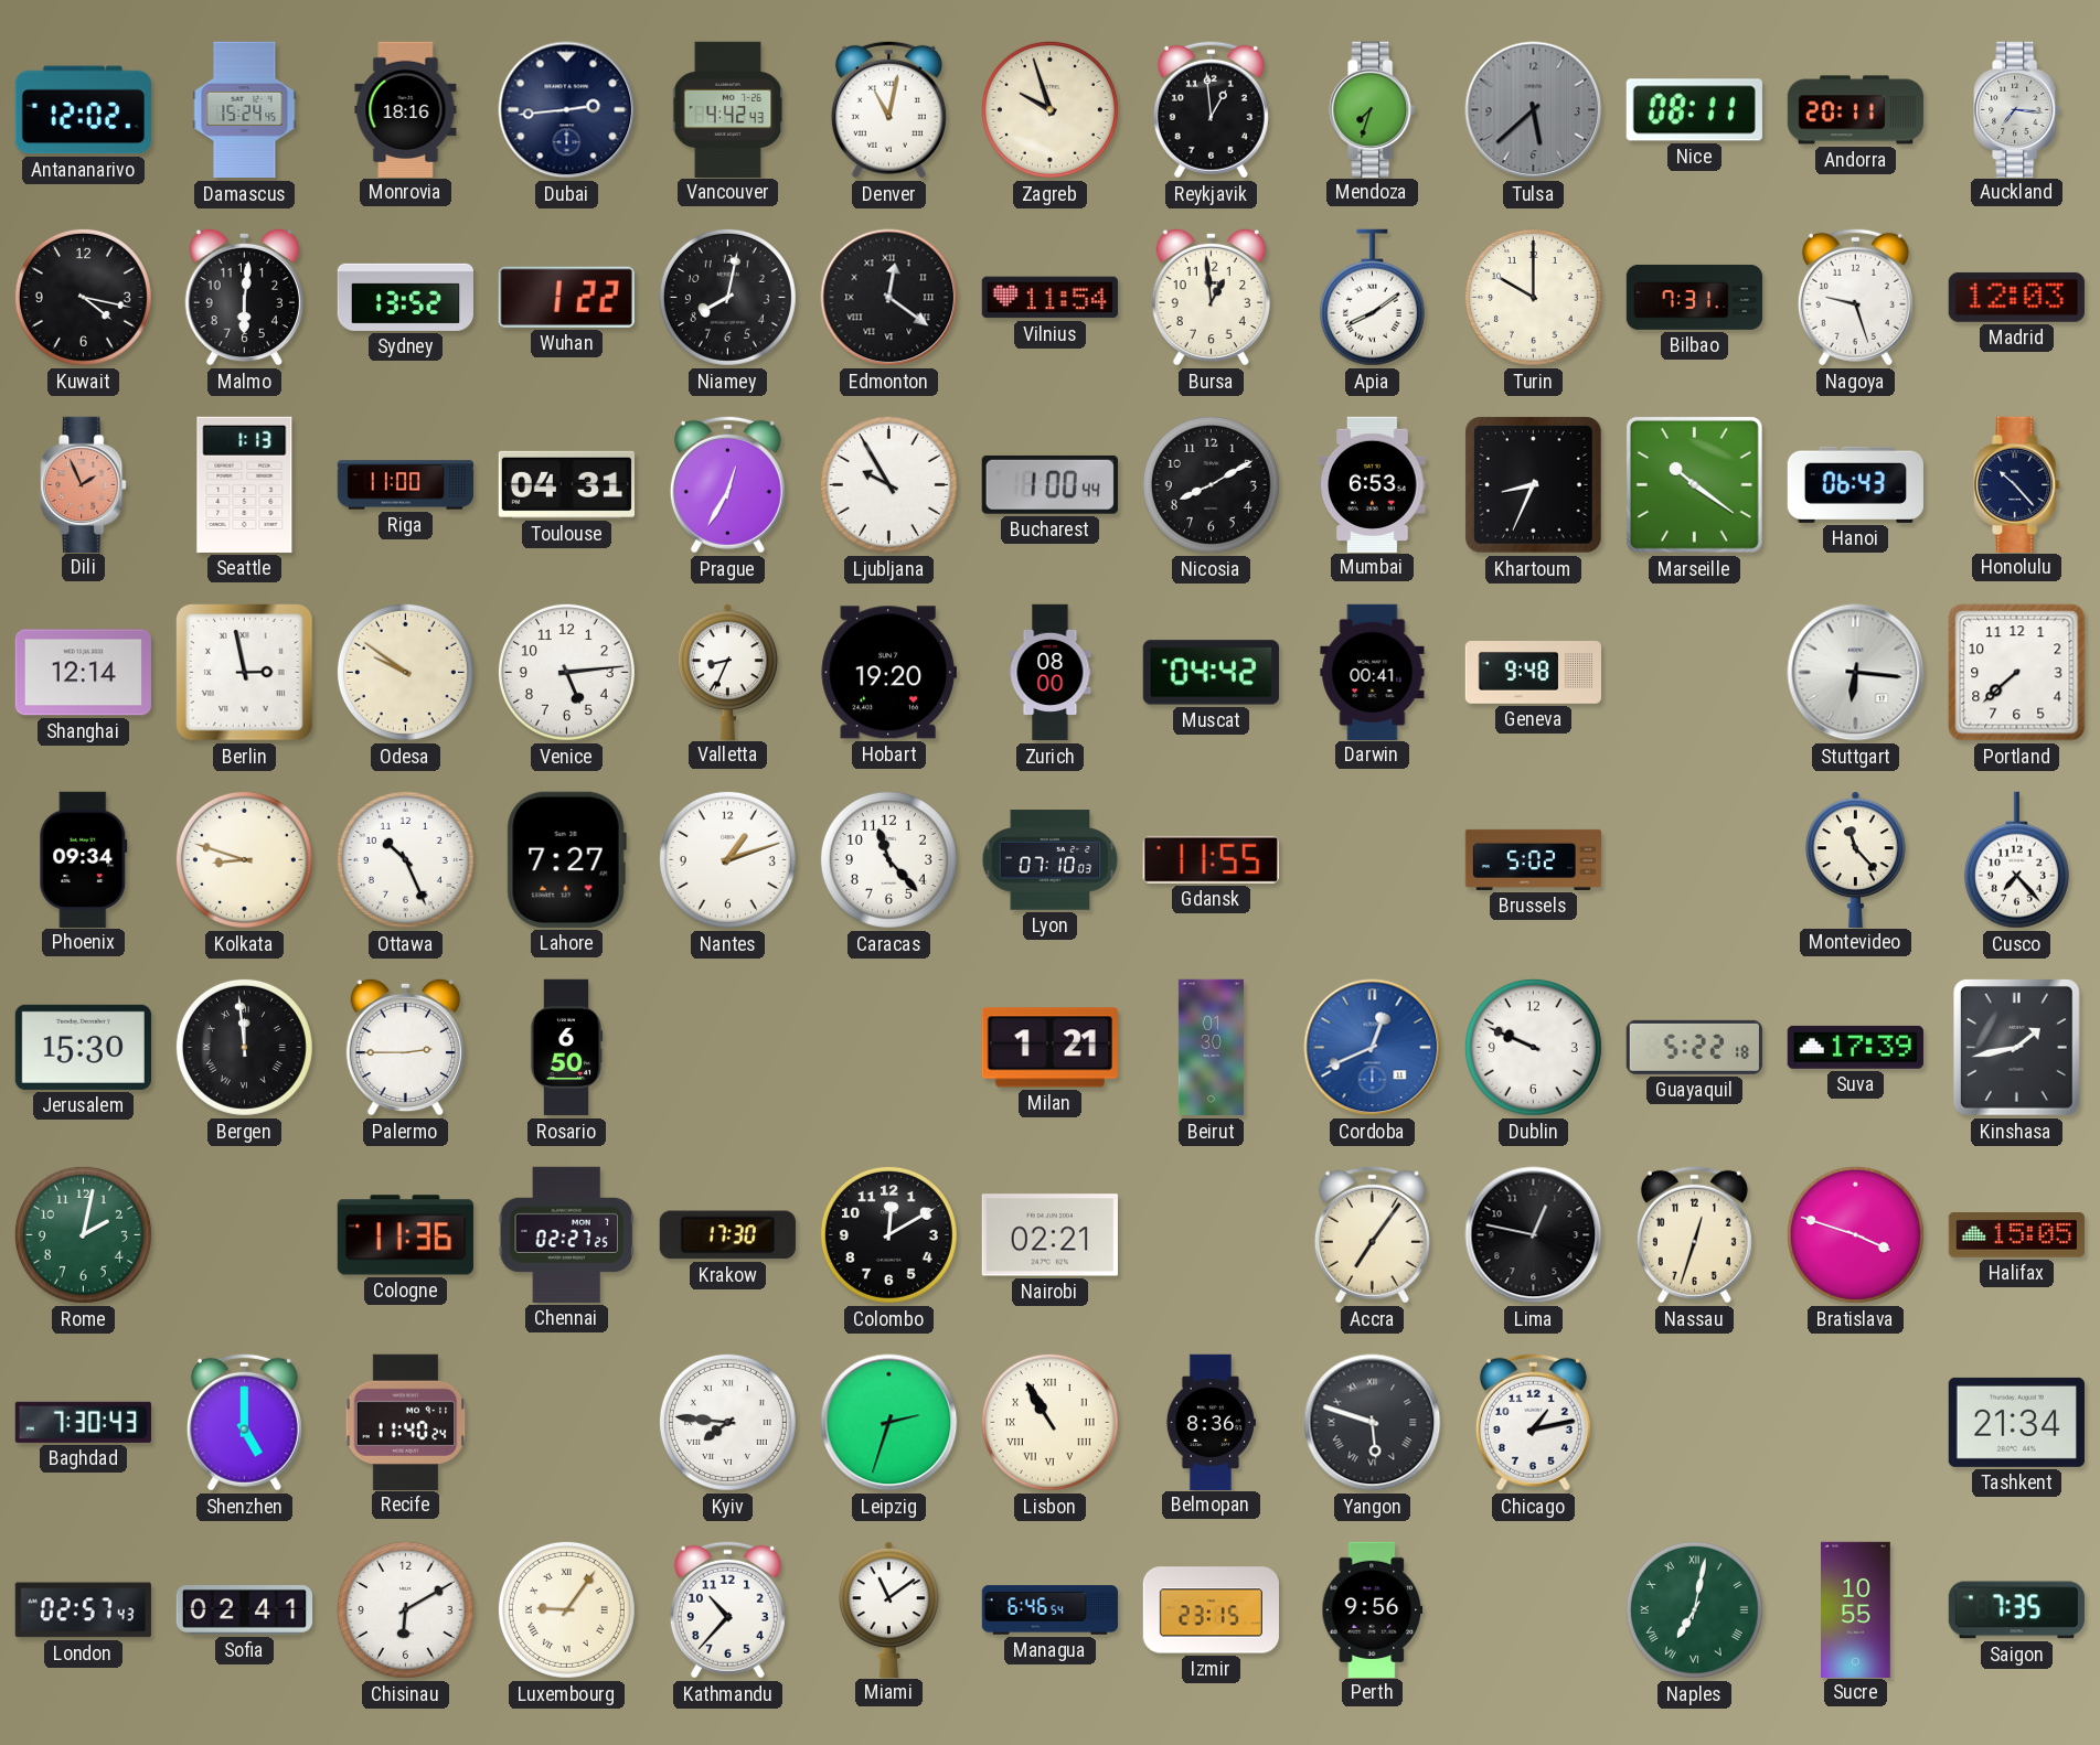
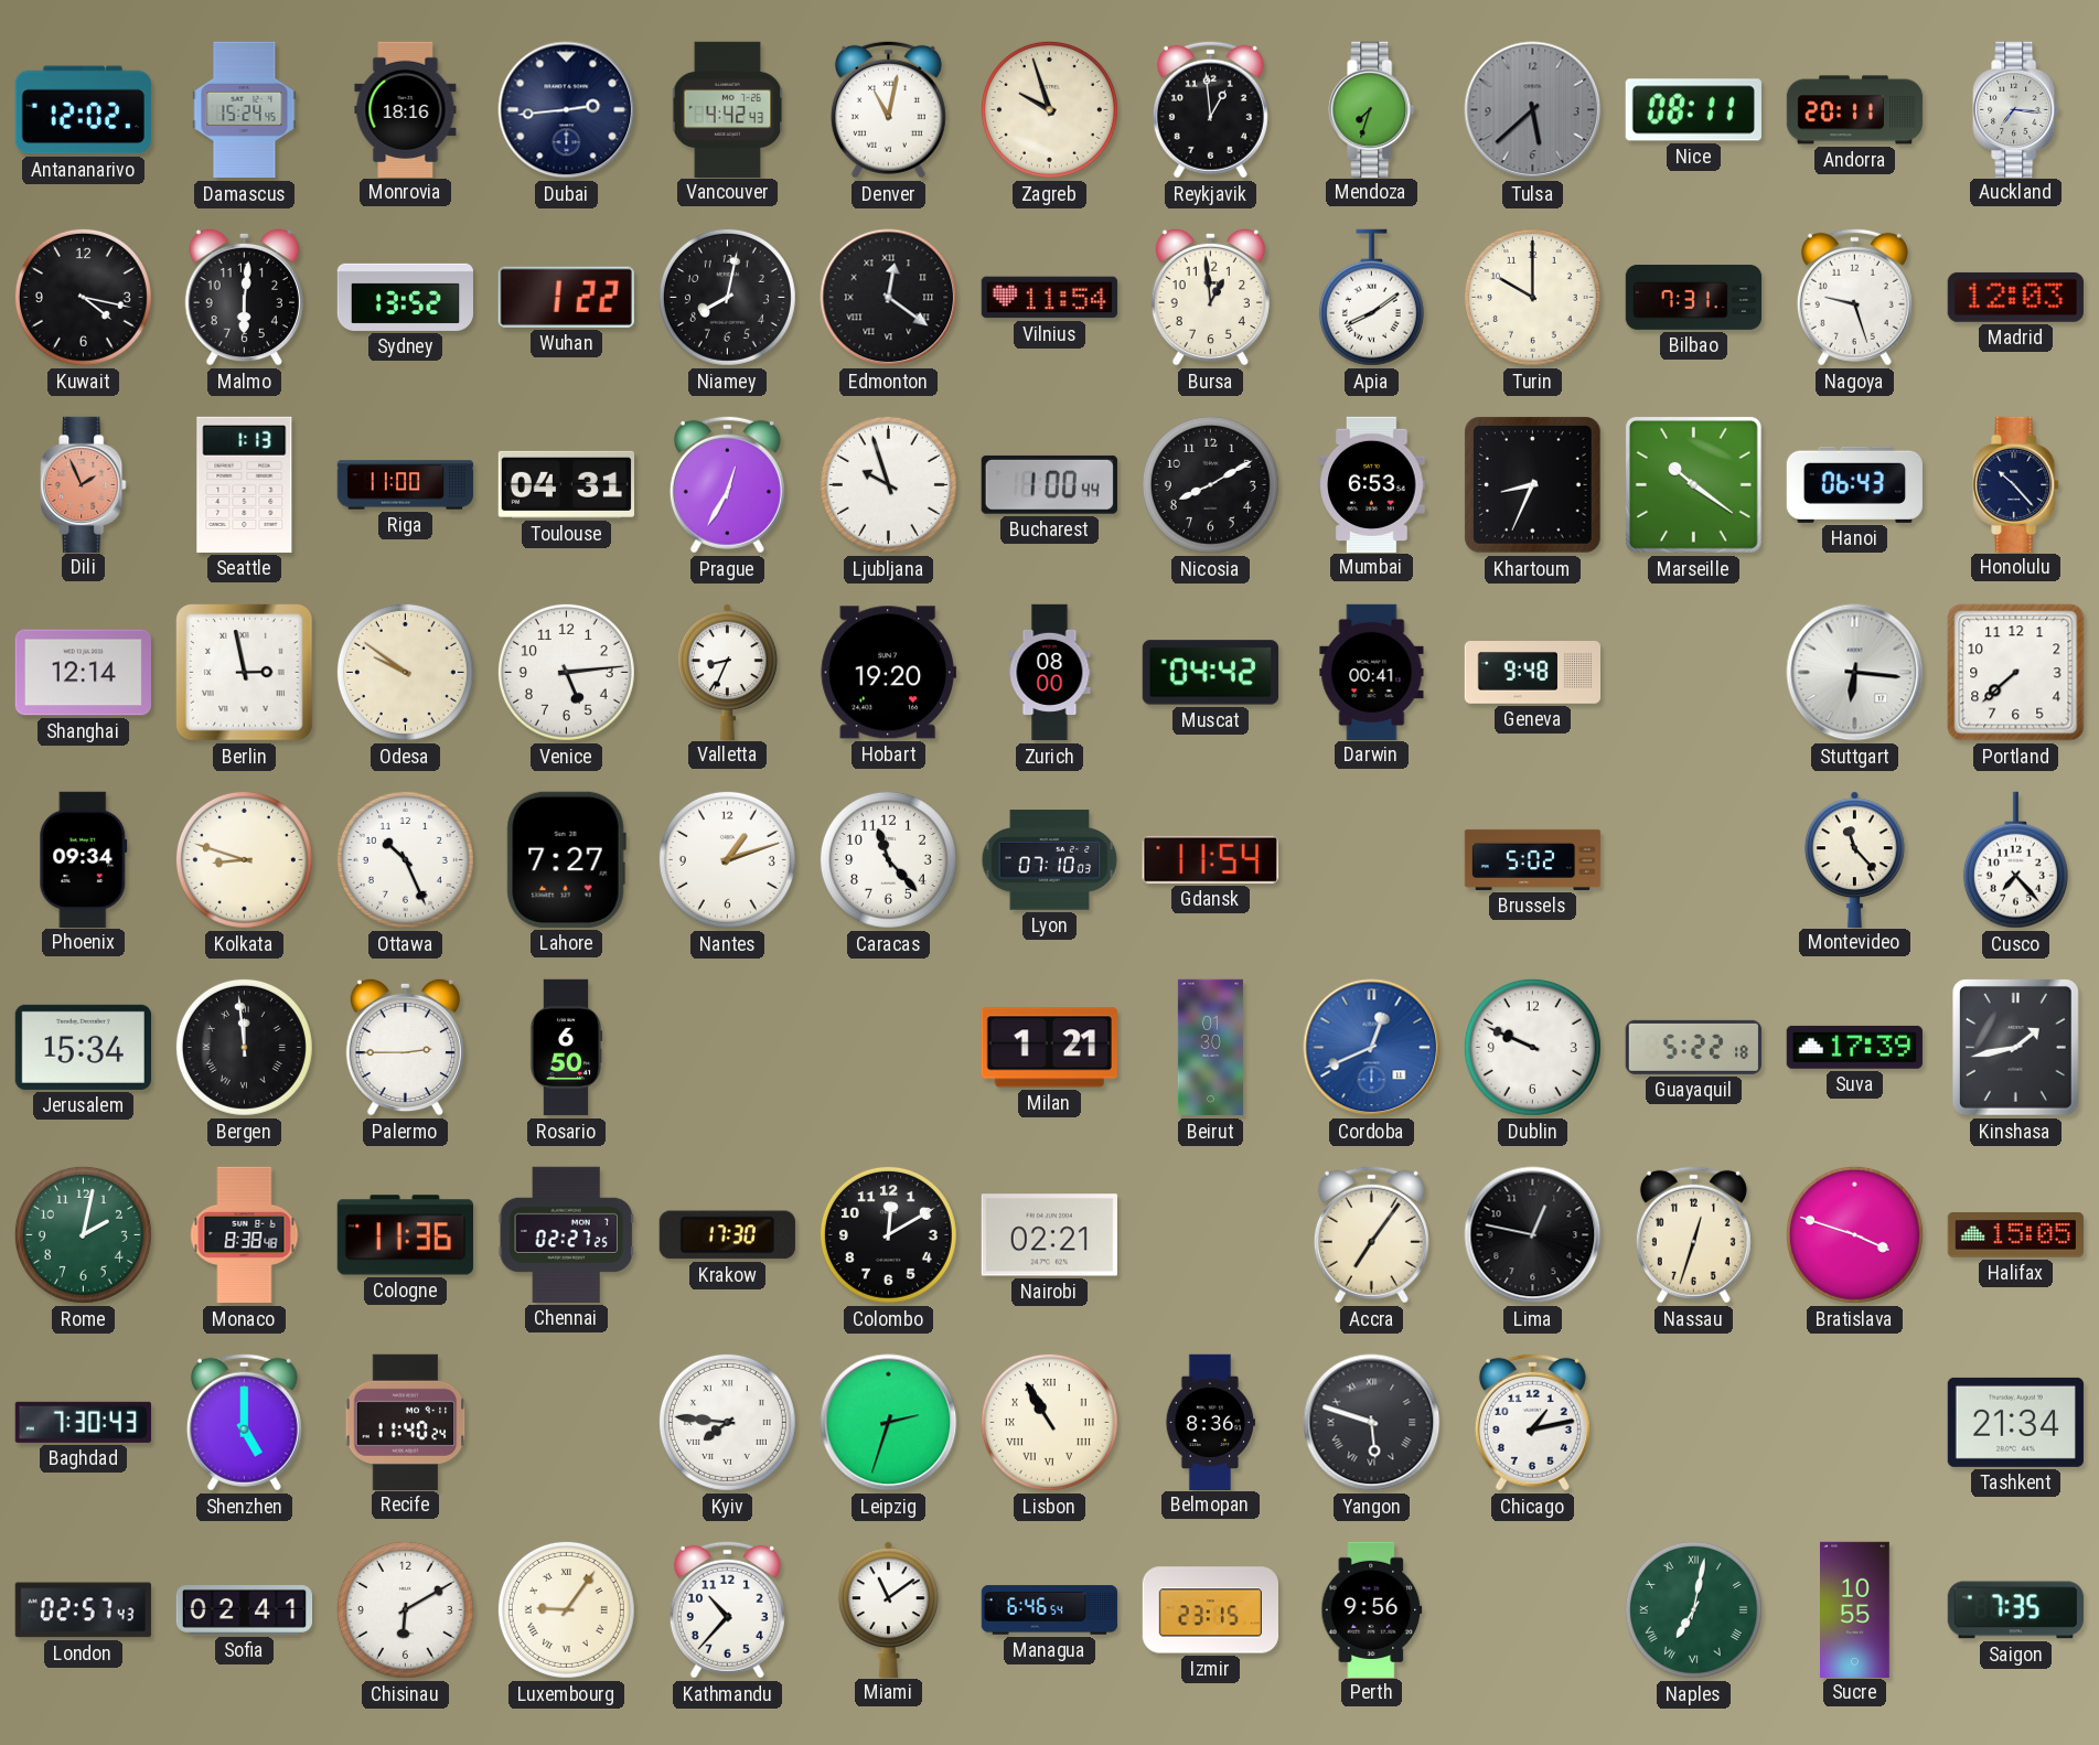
Ljubljana: 9:55 -> 9:57
Gdansk: 11:55 -> 11:54
Jerusalem: 15:30 -> 15:34
Monaco: none -> 8:38
